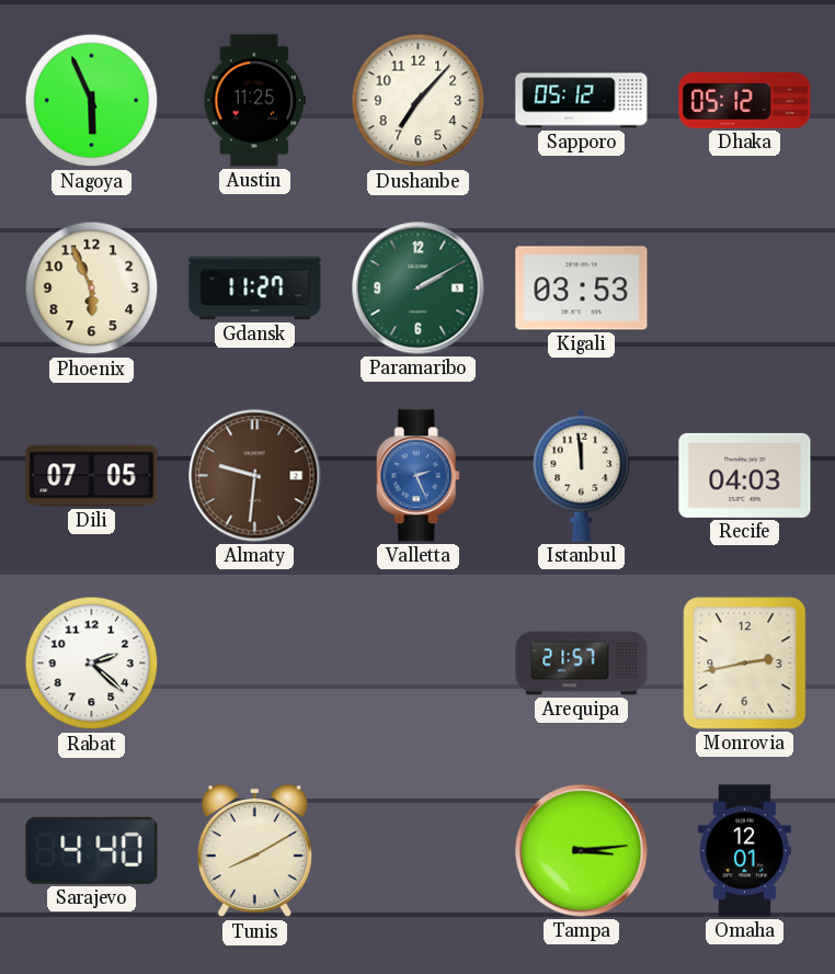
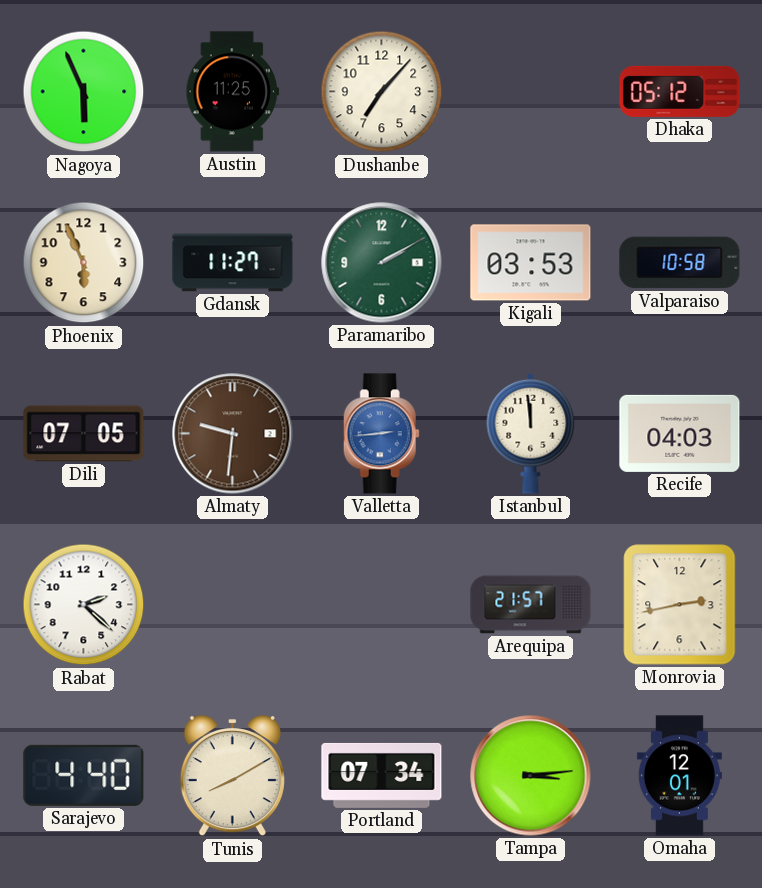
Sapporo: 05:12 -> none
Valparaiso: none -> 10:58
Valletta: 2:26 -> 2:44
Portland: none -> 07:34
